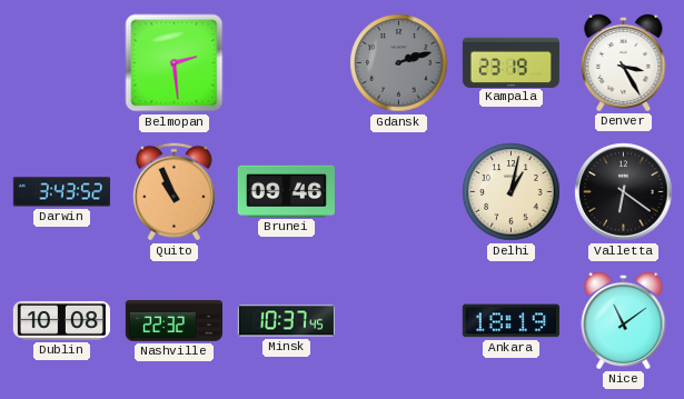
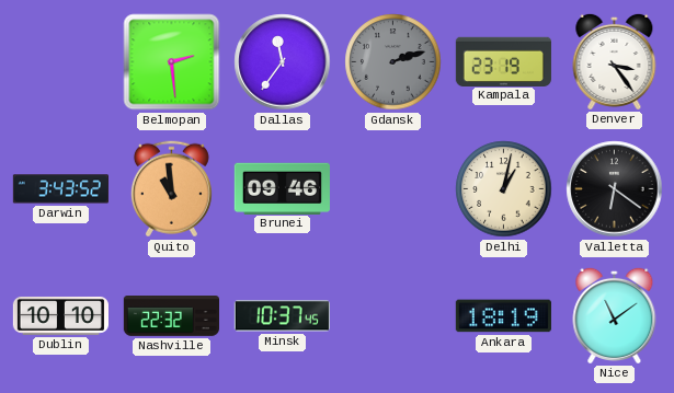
Dallas: none -> 11:36
Denver: 3:25 -> 3:24
Quito: 10:56 -> 10:59
Dublin: 10:08 -> 10:10
